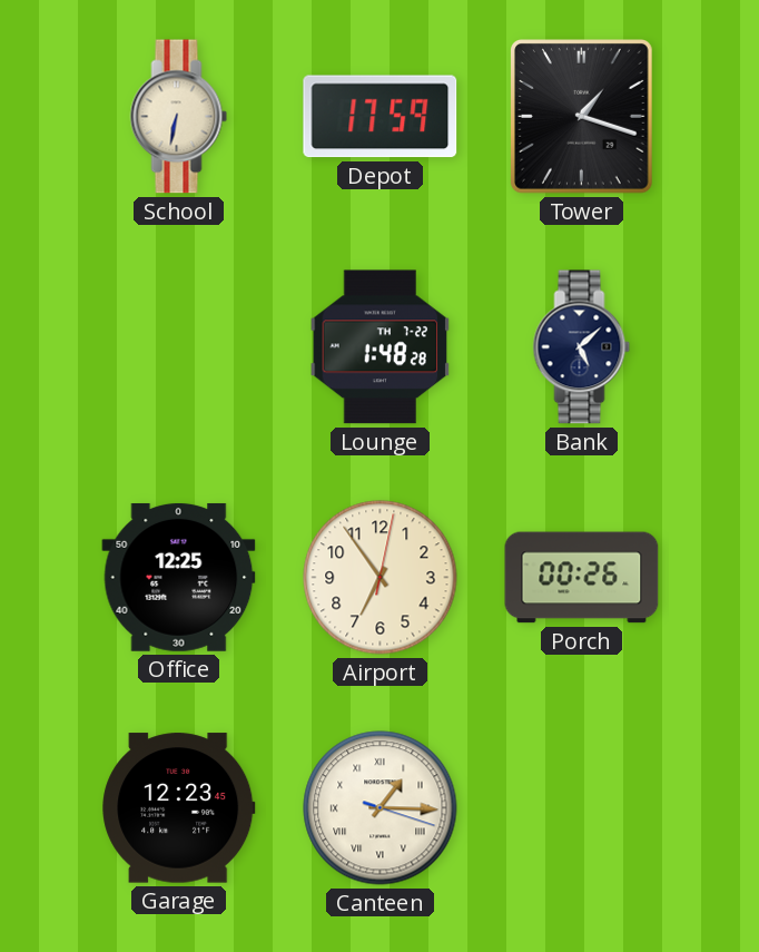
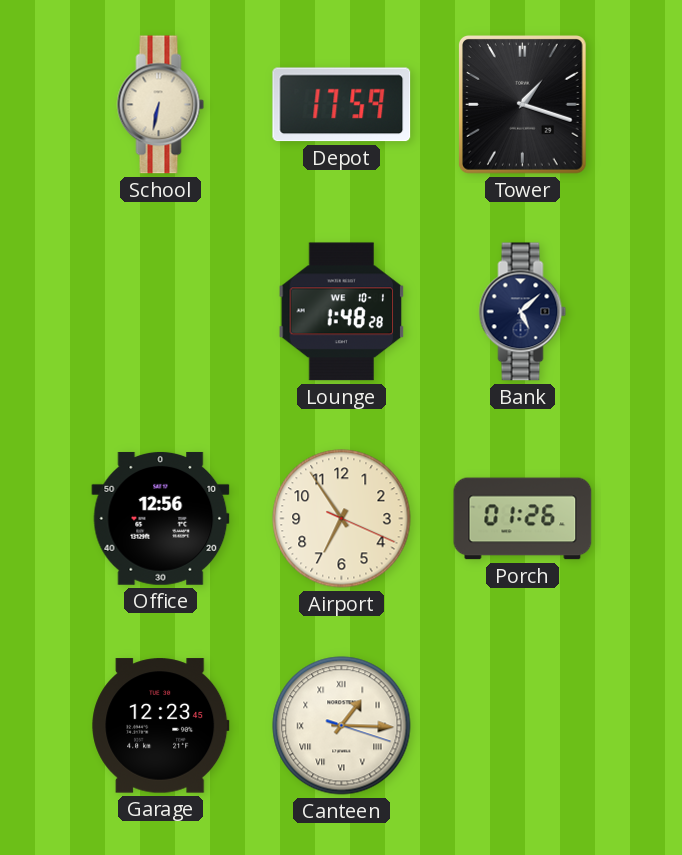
Lounge date: TH 7-22 -> WE 10-1
Office: 12:25 -> 12:56
Airport: 6:54:02 -> 6:54:19
Porch: 00:26 -> 01:26
